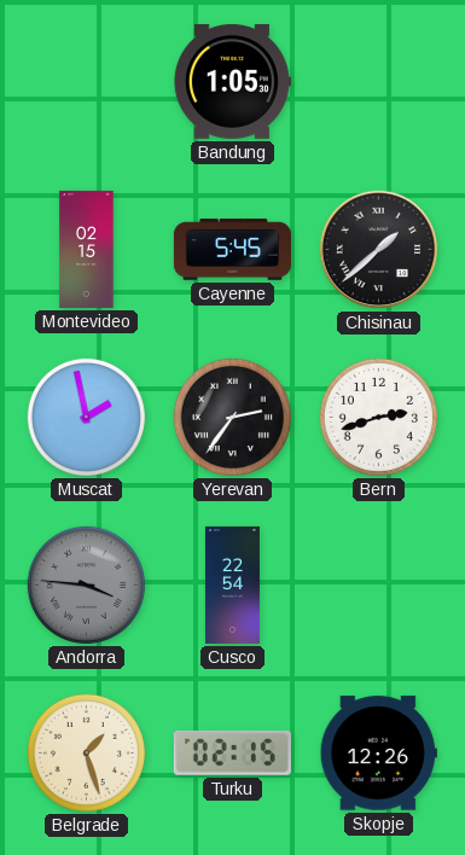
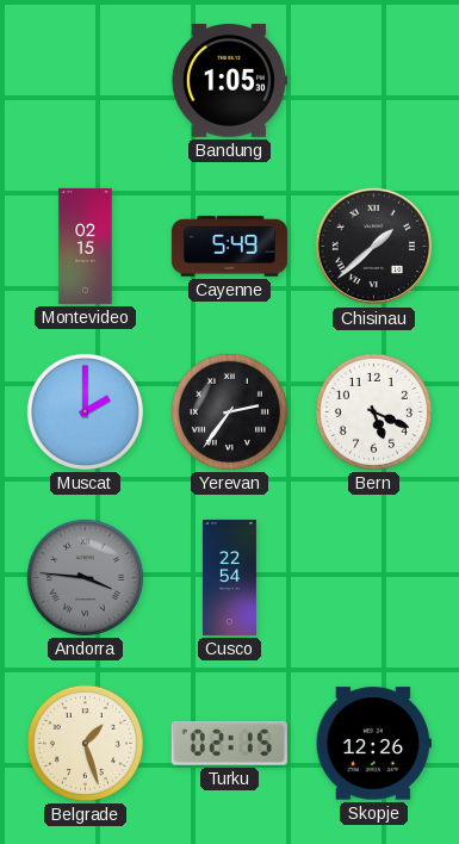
Cayenne: 5:45 -> 5:49
Muscat: 1:58 -> 2:00
Bern: 2:42 -> 5:19
